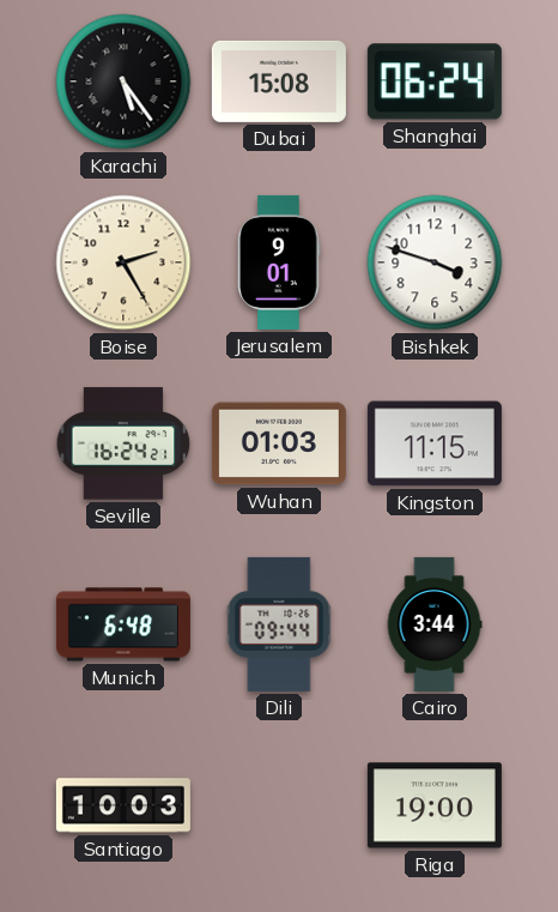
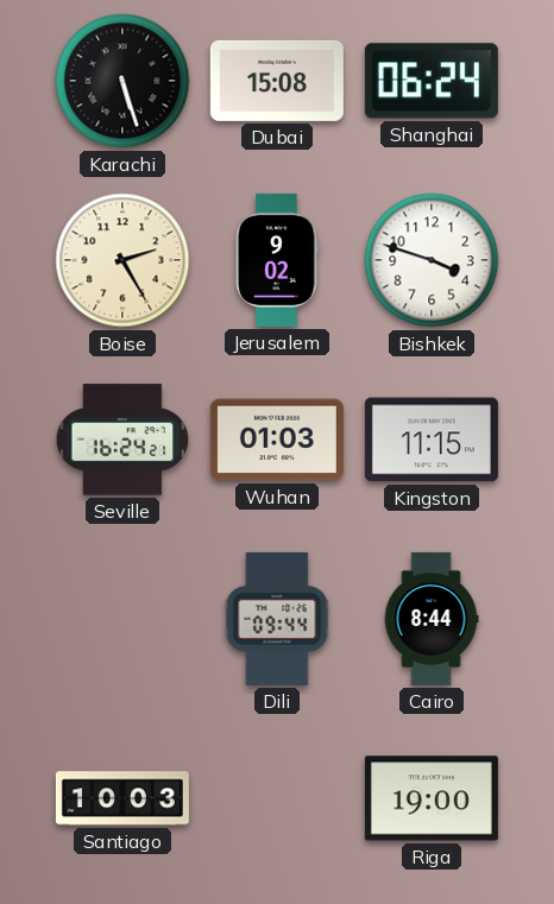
Karachi: 5:24 -> 5:27
Jerusalem: 9:01 -> 9:02
Munich: 6:48 -> none
Cairo: 3:44 -> 8:44
